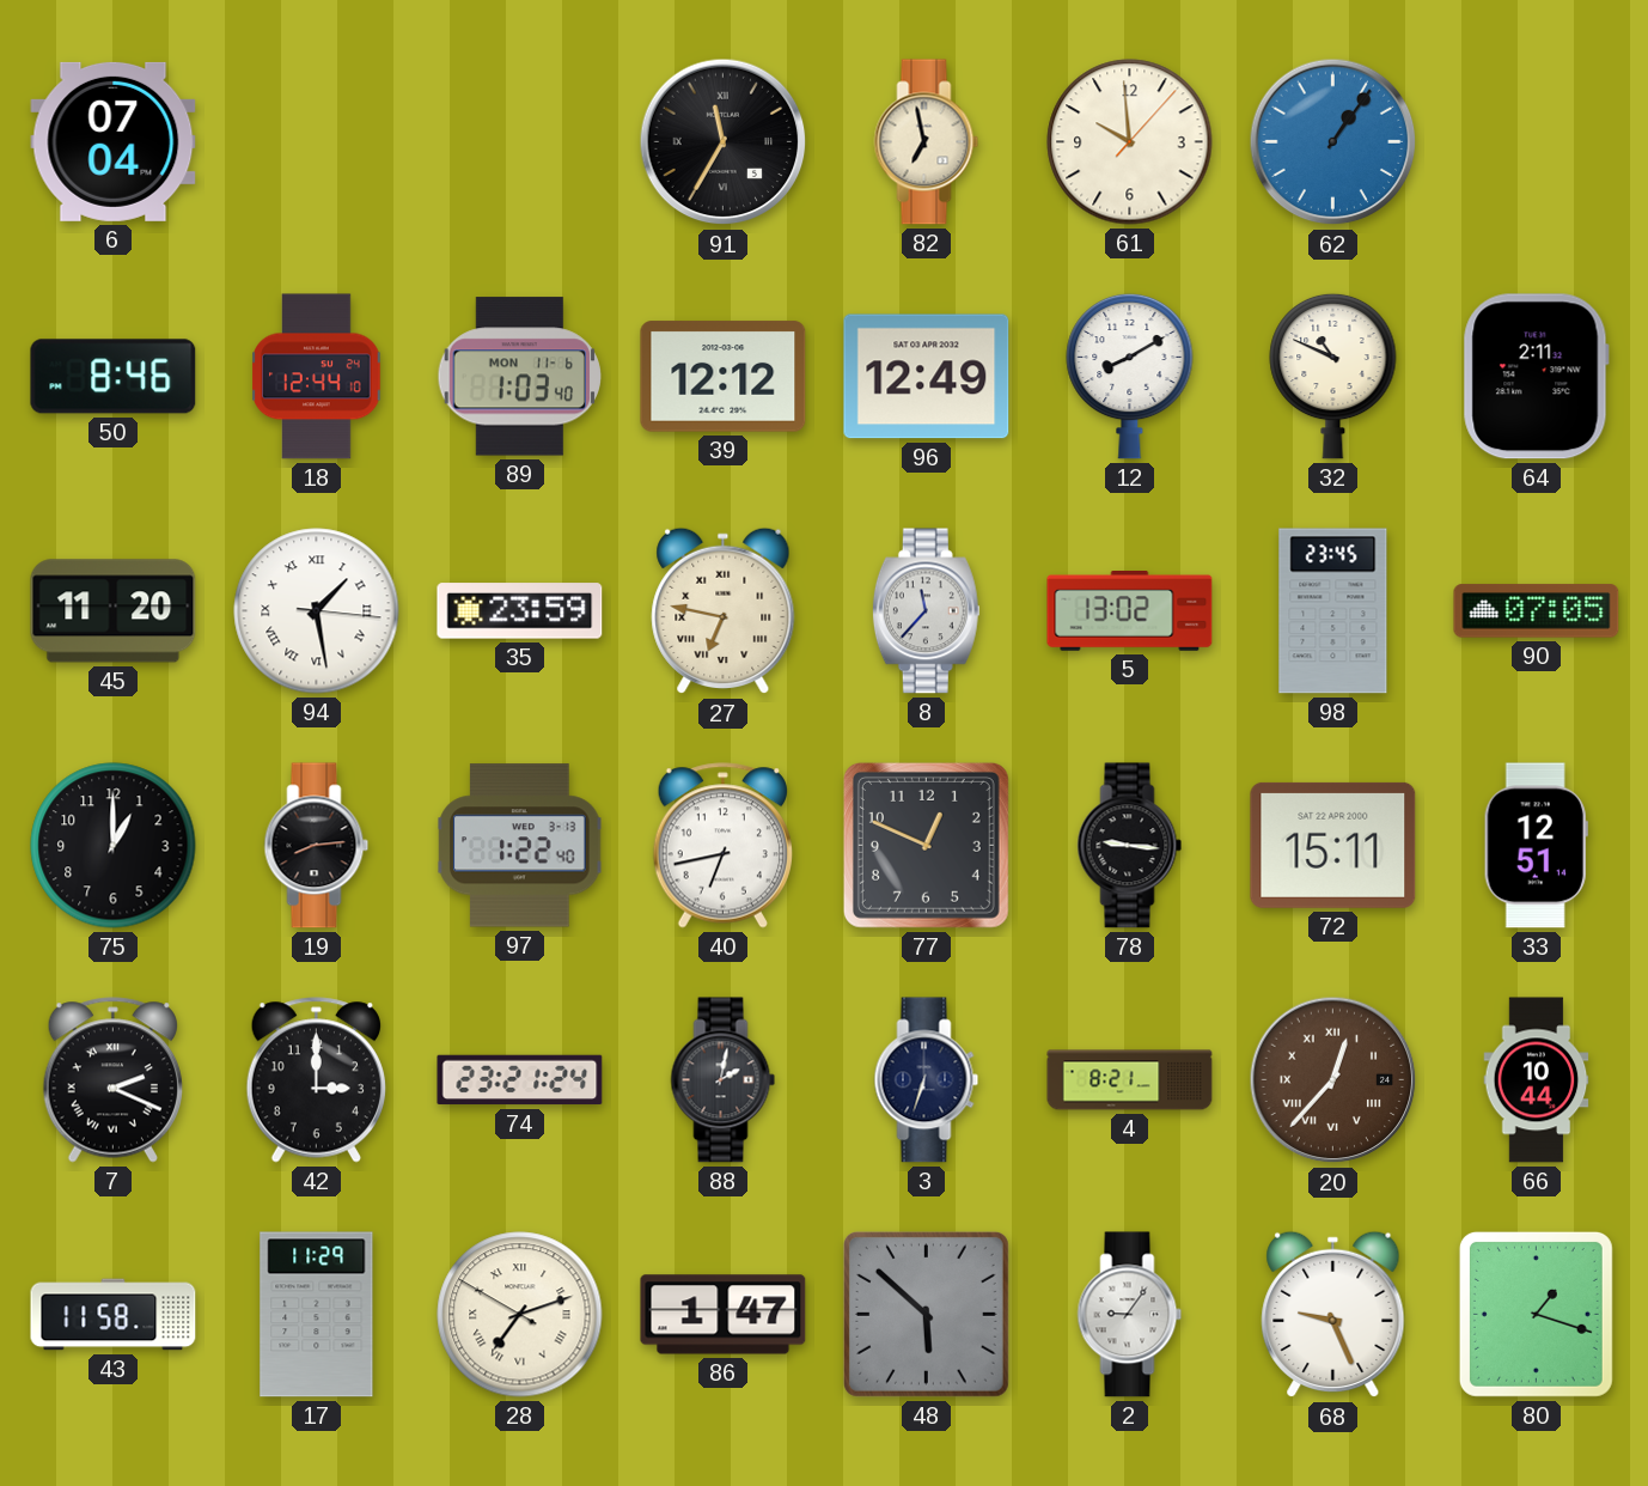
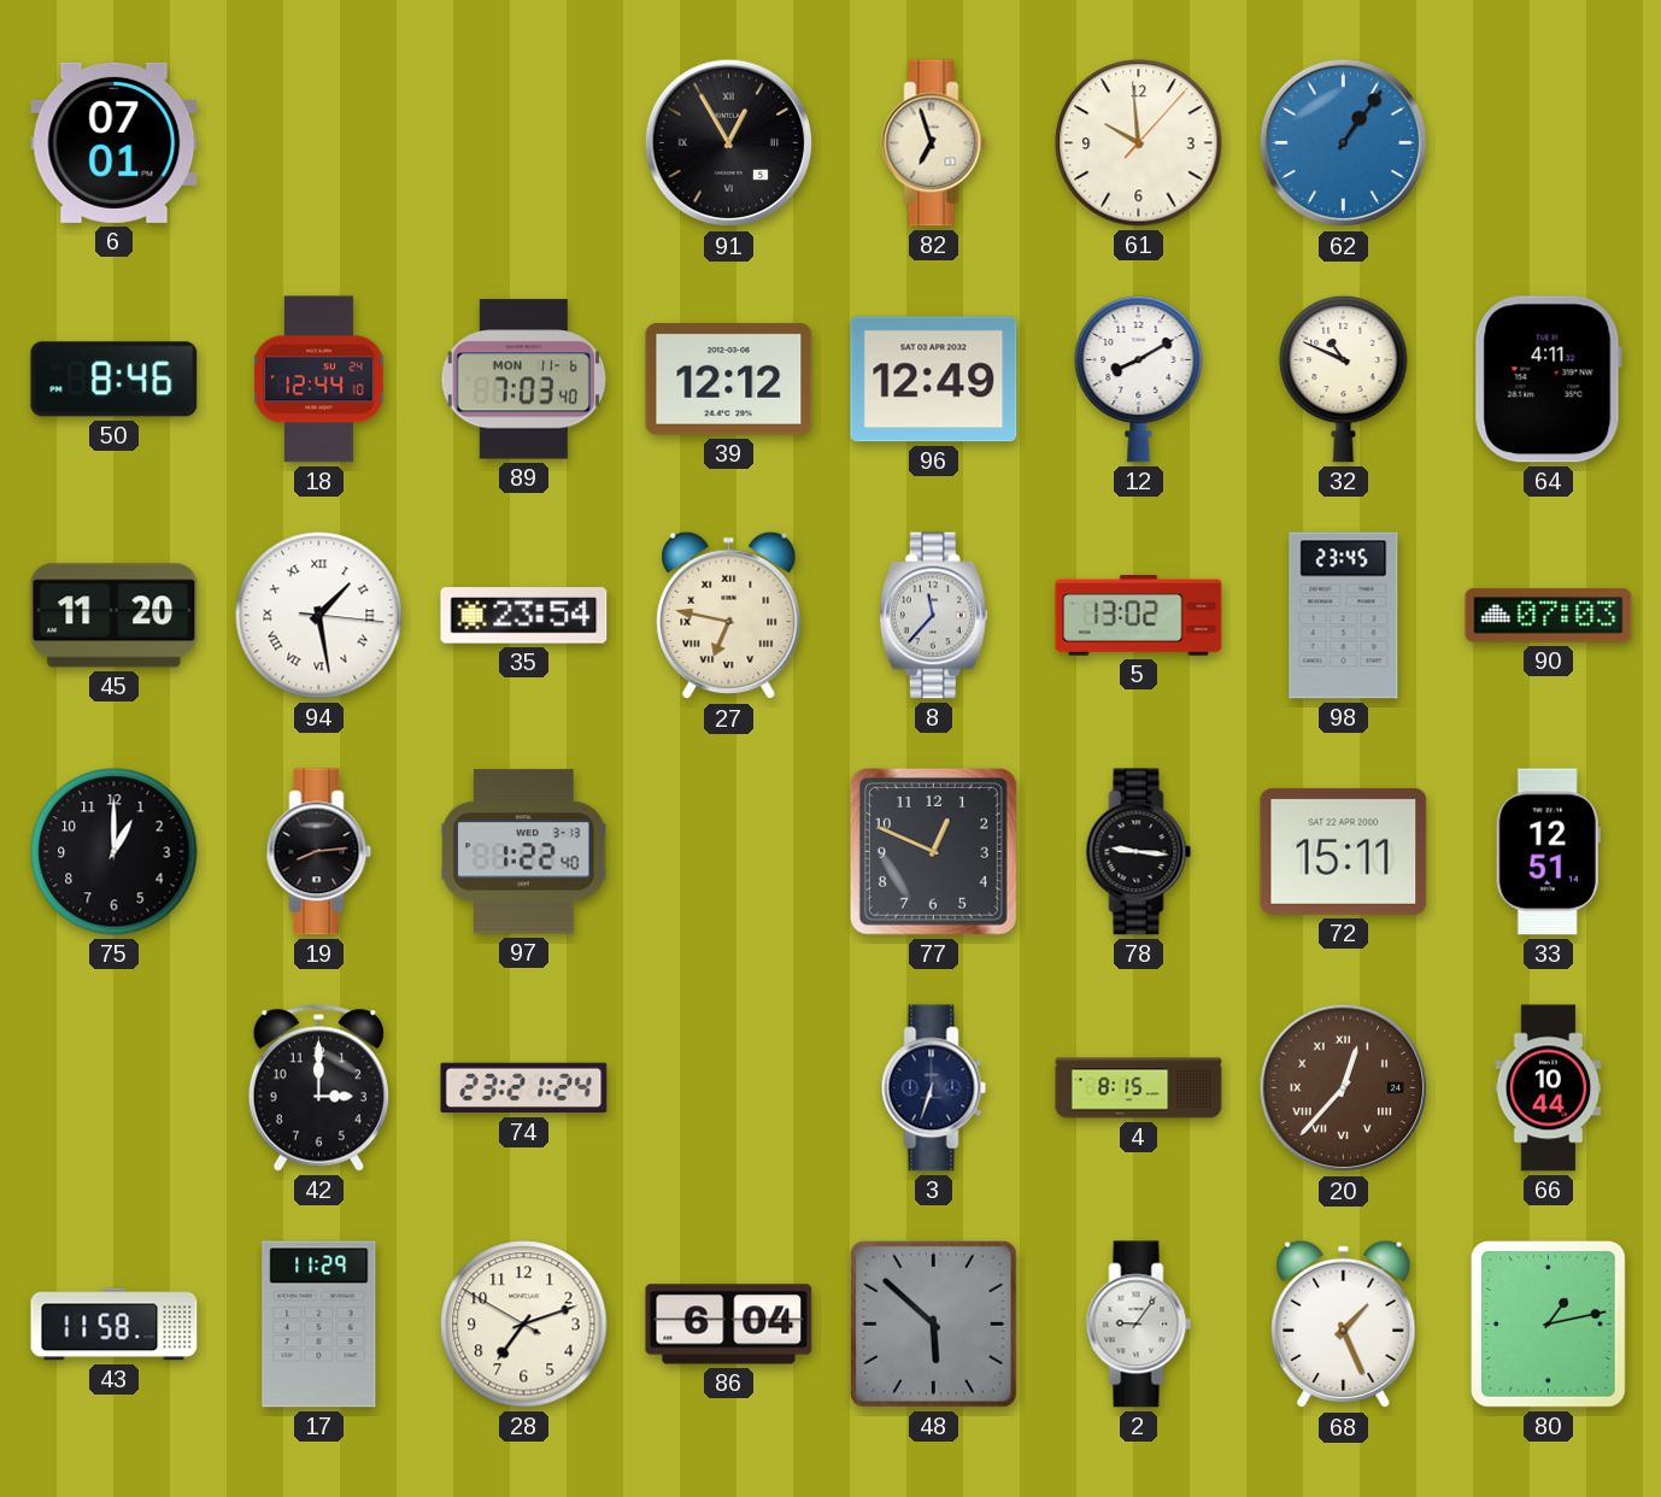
6: 07:04 -> 07:01
91: 11:35 -> 12:55
82: 6:58 -> 6:57
89: 1:03 -> 7:03
64: 2:11 -> 4:11
35: 23:59 -> 23:54
90: 07:05 -> 07:03
40: 6:43 -> none
7: 2:19 -> none
88: 2:02 -> none
4: 8:21 -> 8:15
28 numerals: Roman -> Arabic
86: 1:47 -> 6:04
68: 9:26 -> 1:26
80: 1:18 -> 1:13
